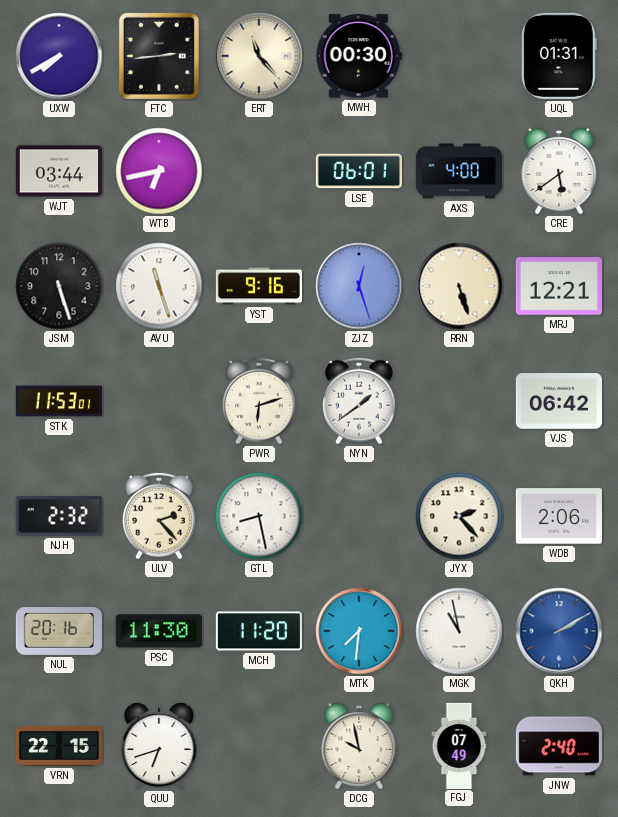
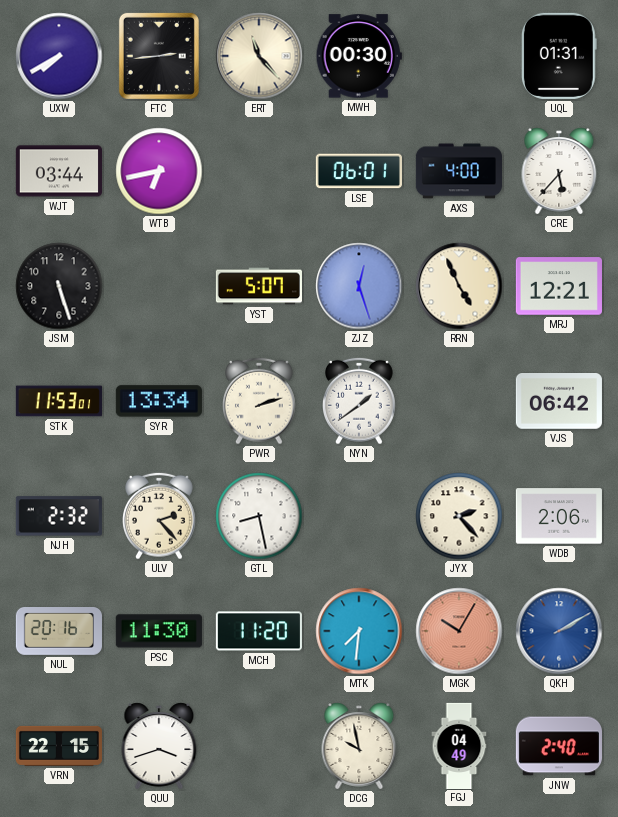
CRE: 5:39 -> 5:37
AVU: 11:27 -> none
YST: 9:16 -> 5:07
RRN: 5:27 -> 4:56
SYR: none -> 13:34
PWR: 6:12 -> 2:12
MGK: 10:58 -> 10:05
MGK dial: white -> salmon
QUU: 6:42 -> 3:42
FGJ: 07:49 -> 04:49
